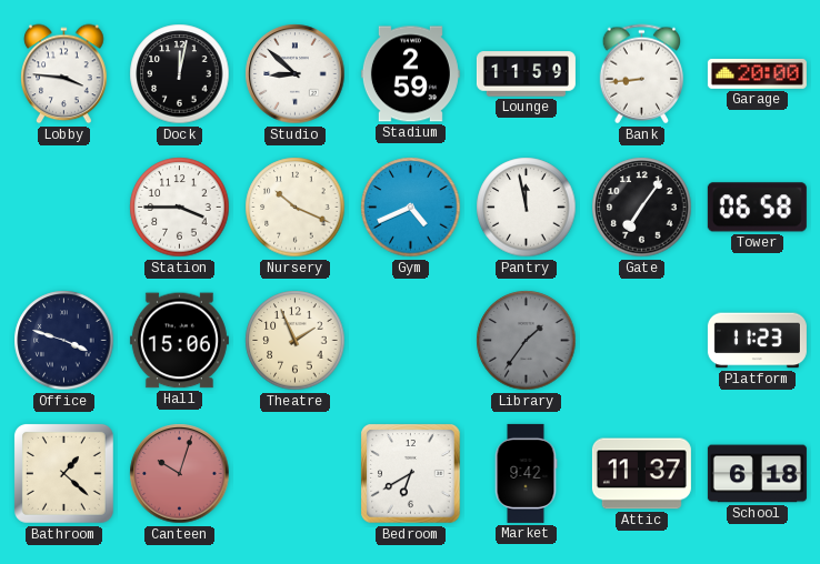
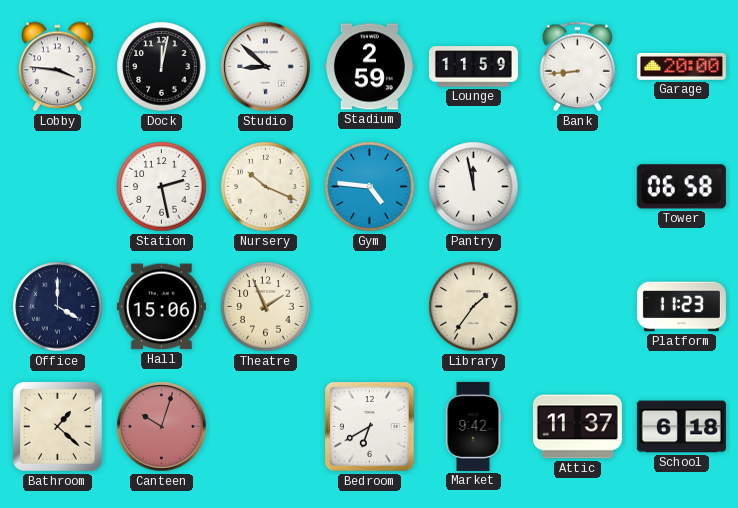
Station: 3:45 -> 2:28
Gym: 4:41 -> 4:46
Gate: 7:06 -> none
Office: 3:48 -> 4:00
Library dial: grey -> cream
